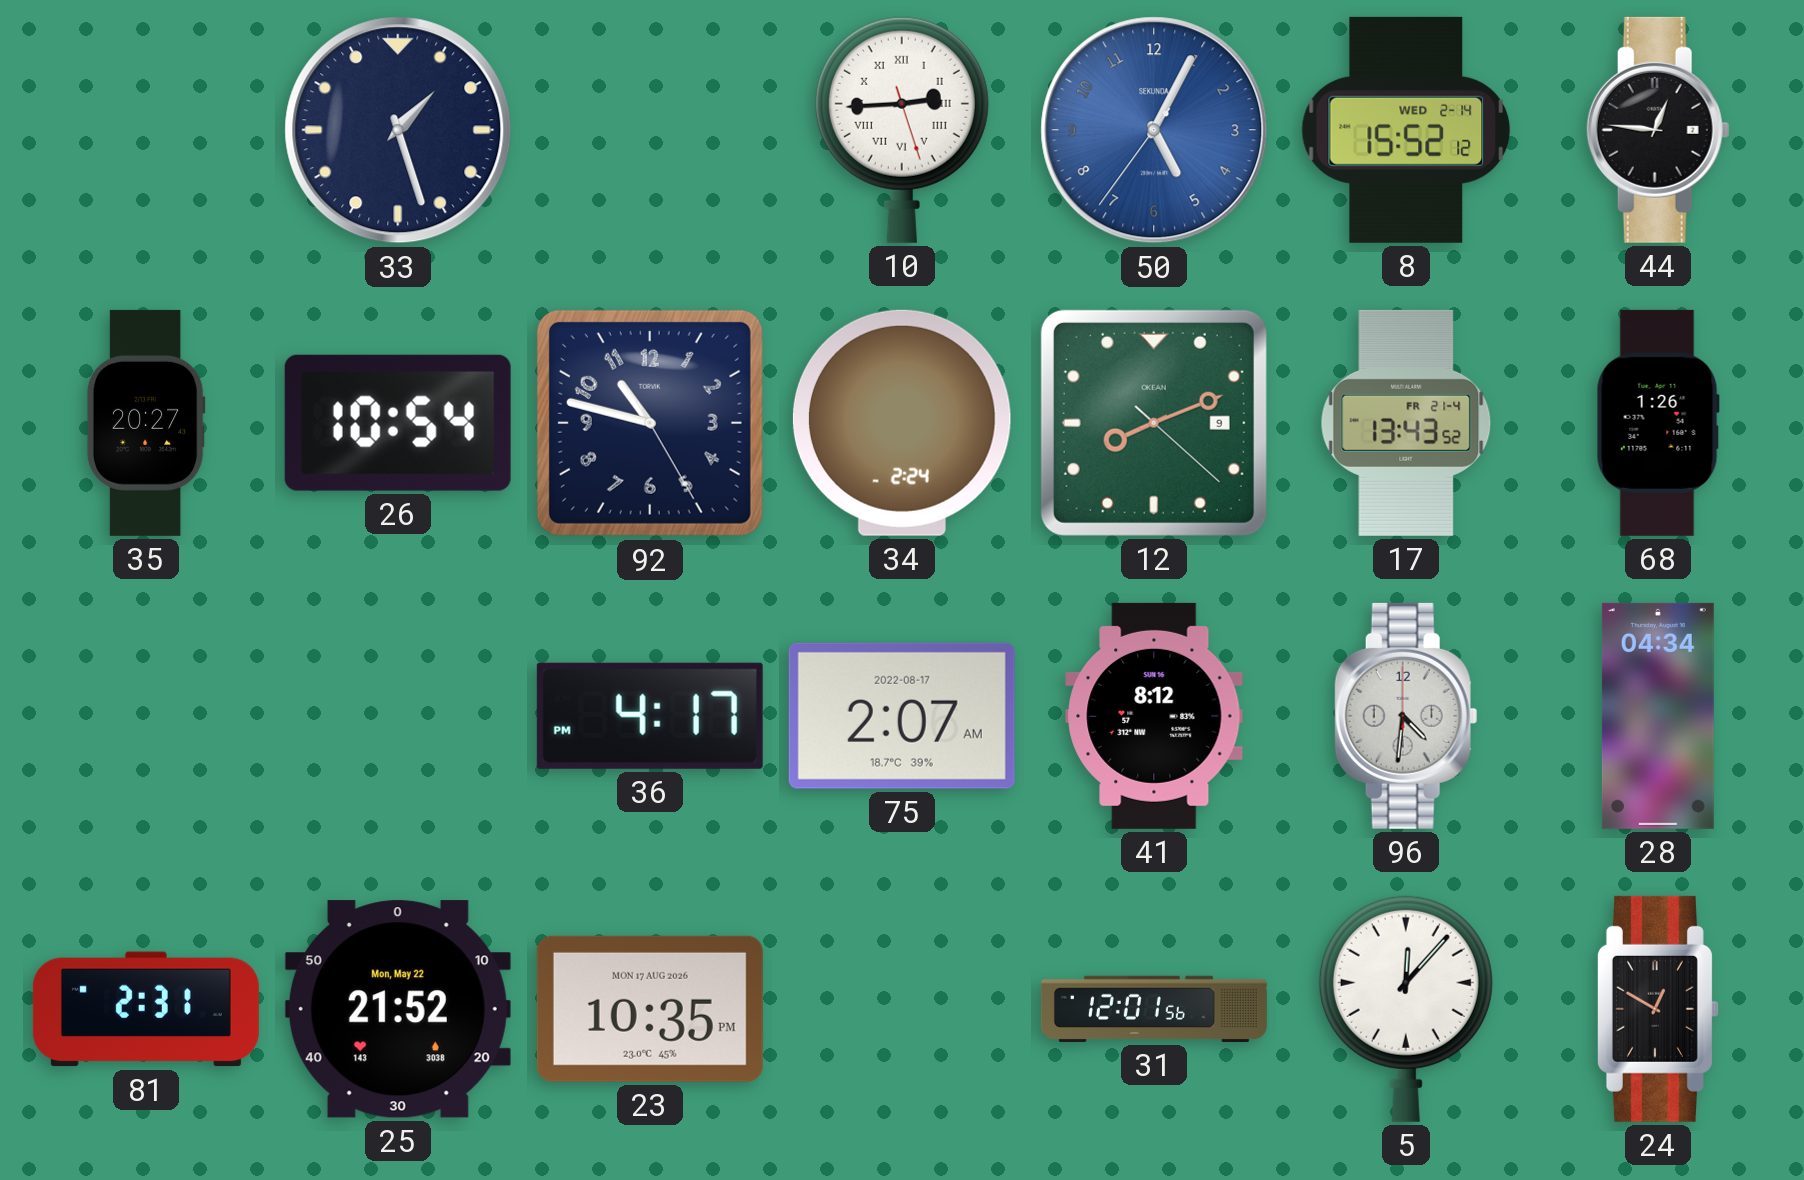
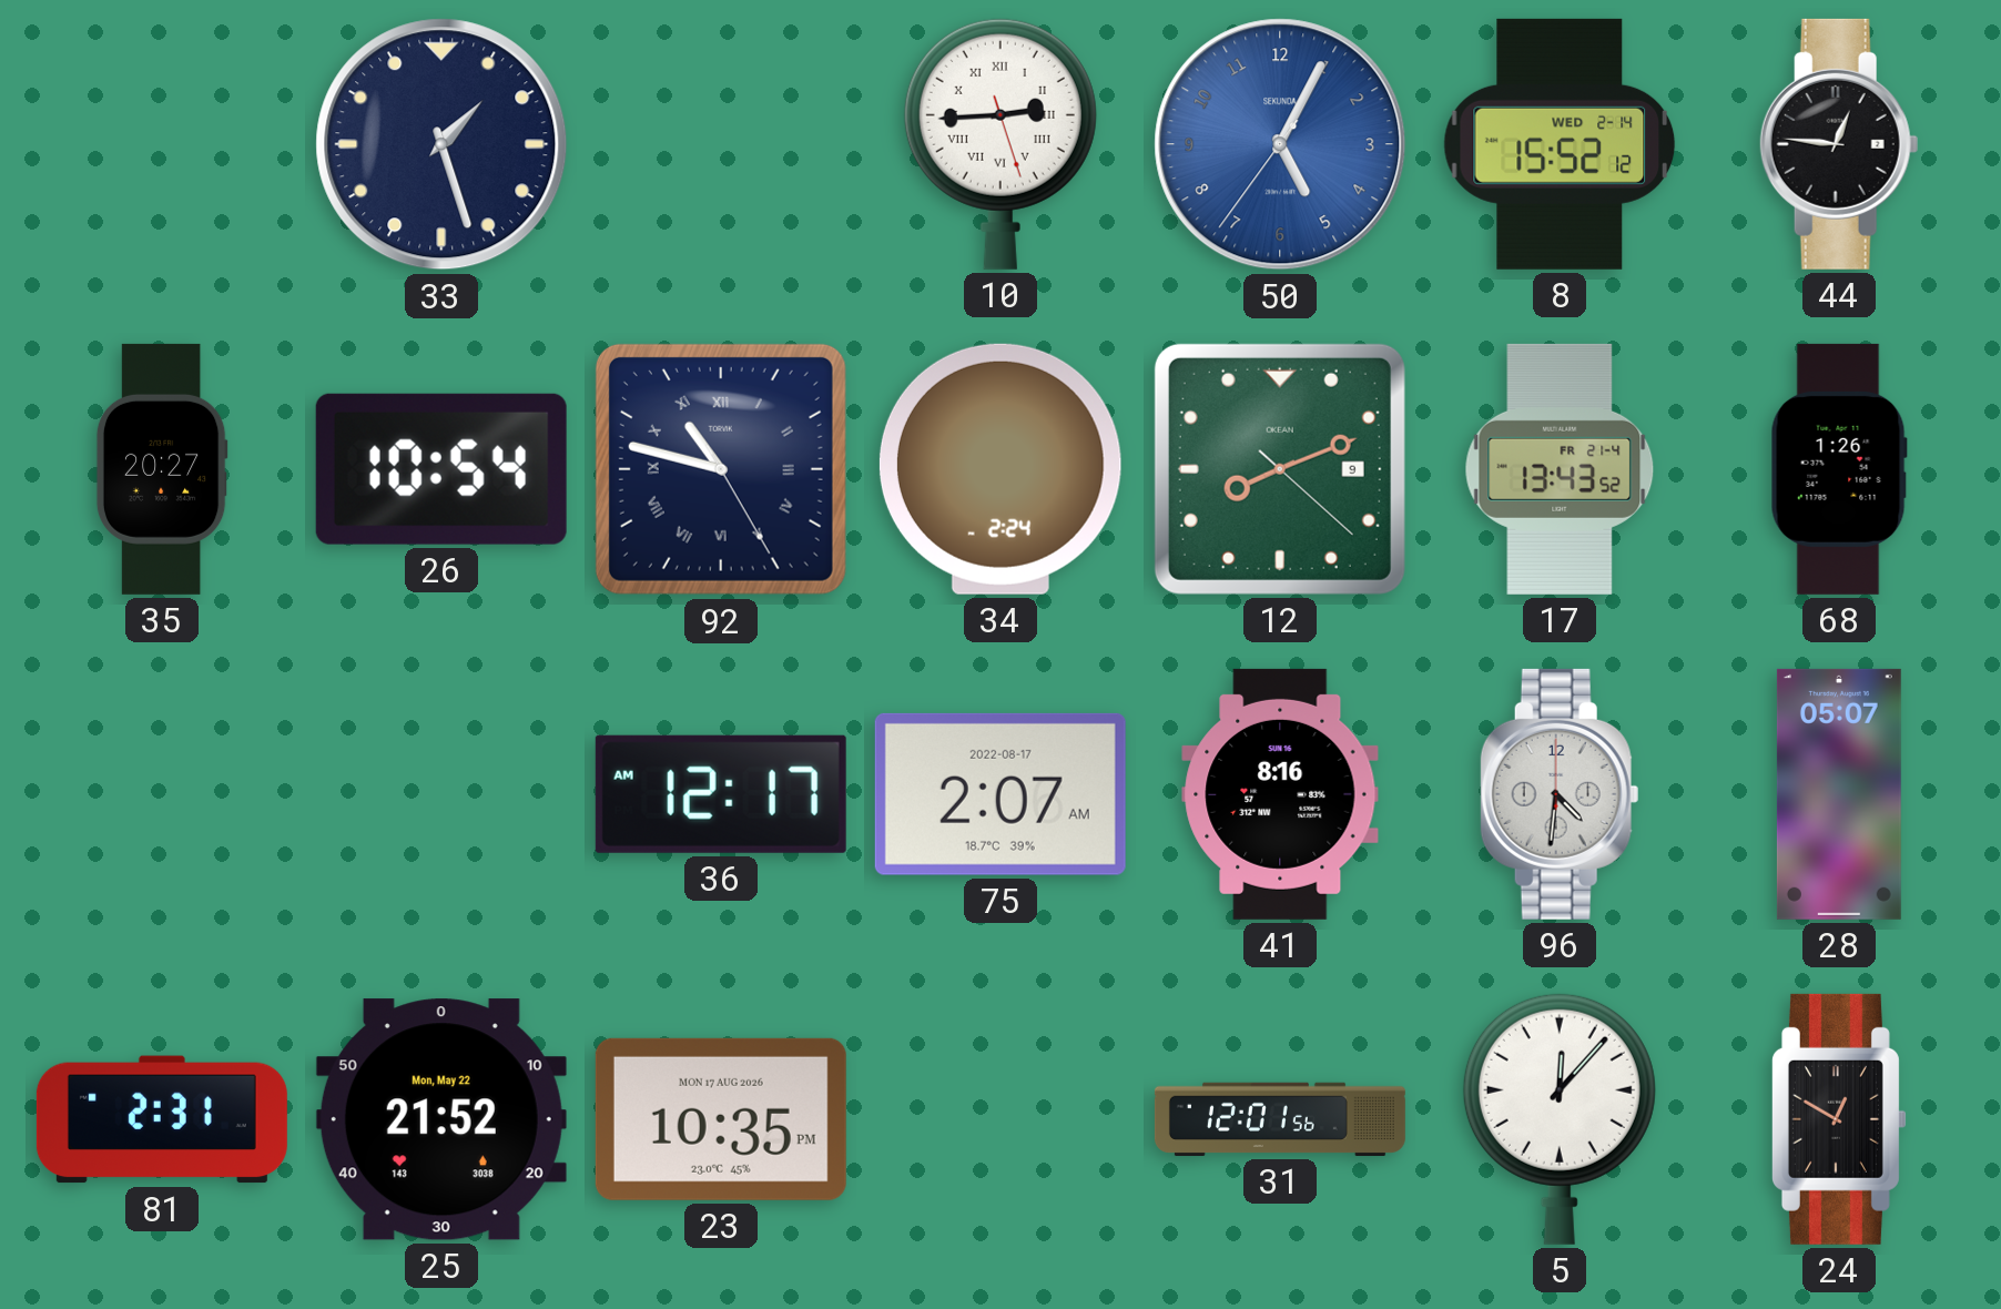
92 numerals: Arabic -> Roman
36: 4:17 -> 12:17
41: 8:12 -> 8:16
28: 04:34 -> 05:07
